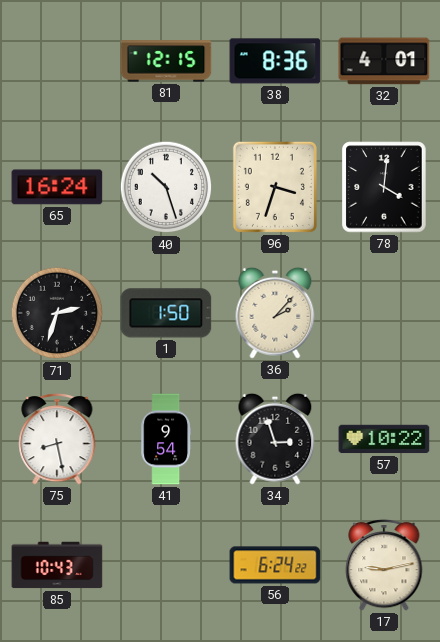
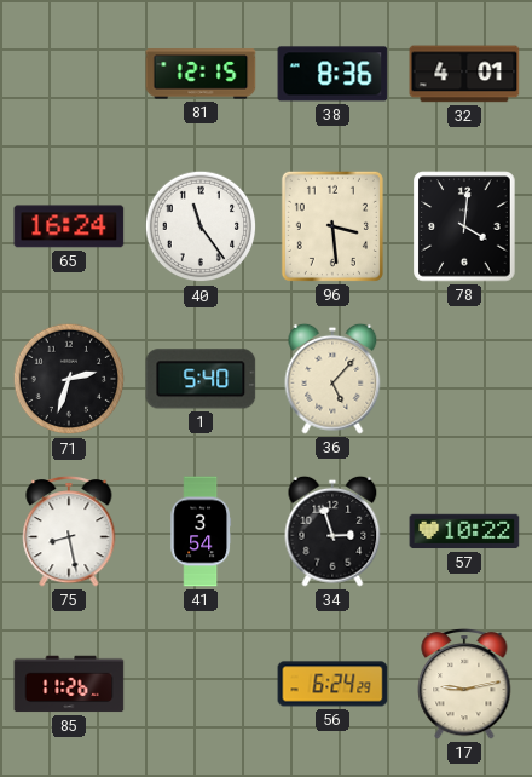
40: 10:27 -> 11:24
96: 3:33 -> 3:29
1: 1:50 -> 5:40
36: 2:07 -> 5:07
41: 9:54 -> 3:54
85: 10:43 -> 11:26
56: 6:24:22 -> 6:24:29
